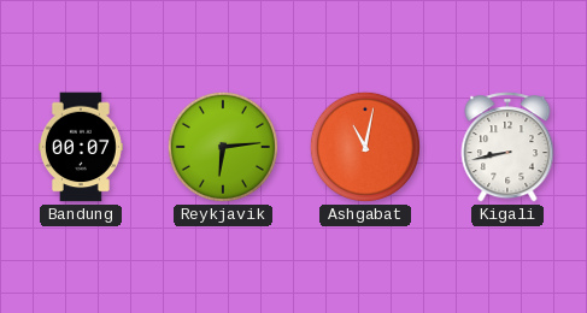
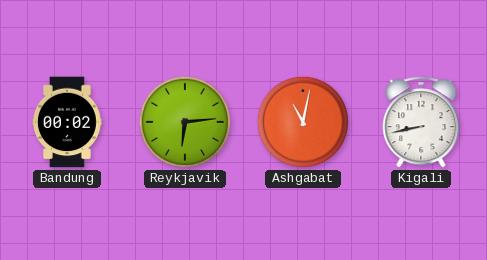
Bandung: 00:07 -> 00:02
